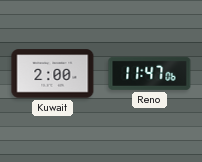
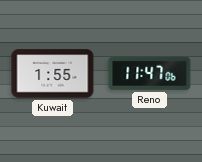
Kuwait: 2:00 -> 1:55
